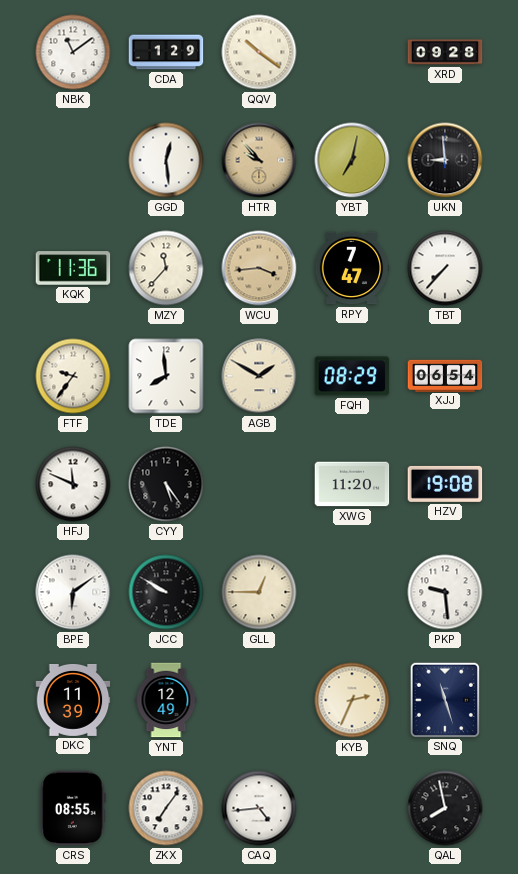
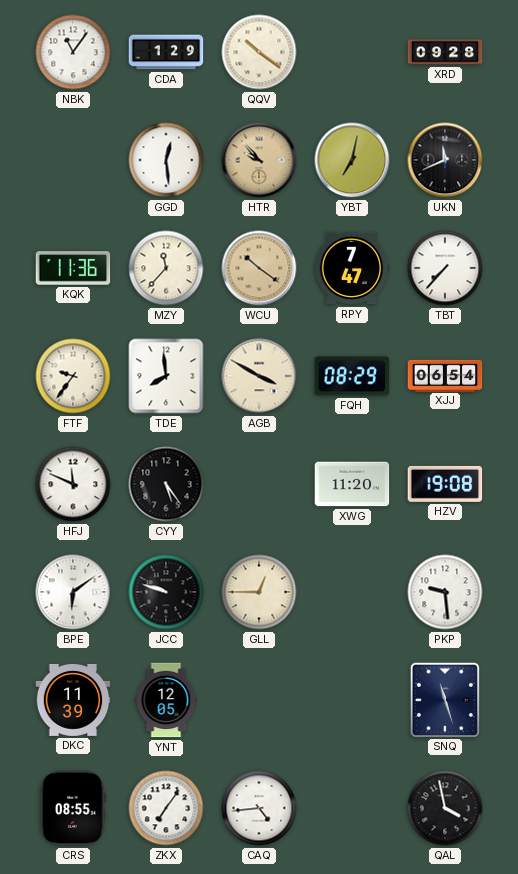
NBK: 11:09 -> 11:06
UKN: 8:59 -> 11:41
WCU: 3:44 -> 10:21
AGB: 1:50 -> 3:50
JCC: 9:50 -> 9:48
YNT: 12:49 -> 12:05
KYB: 2:34 -> none
QAL: 7:58 -> 3:58
